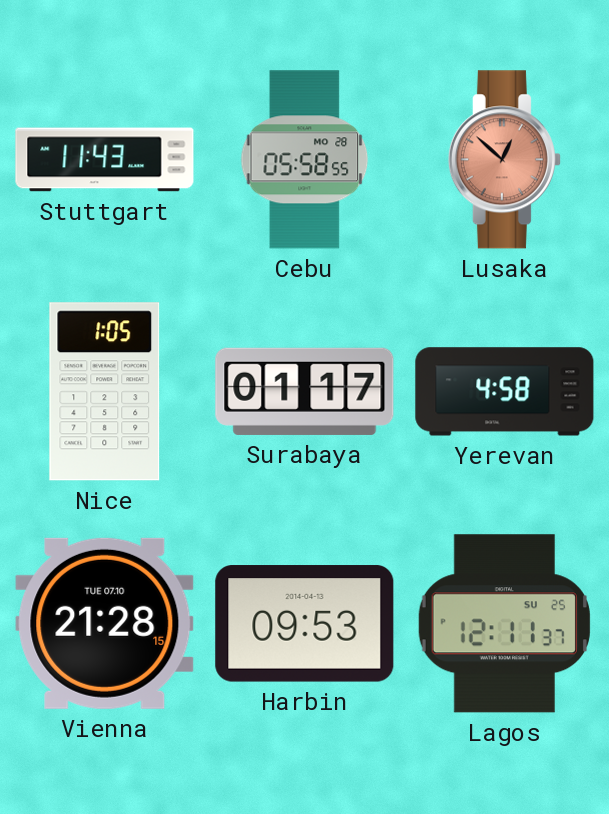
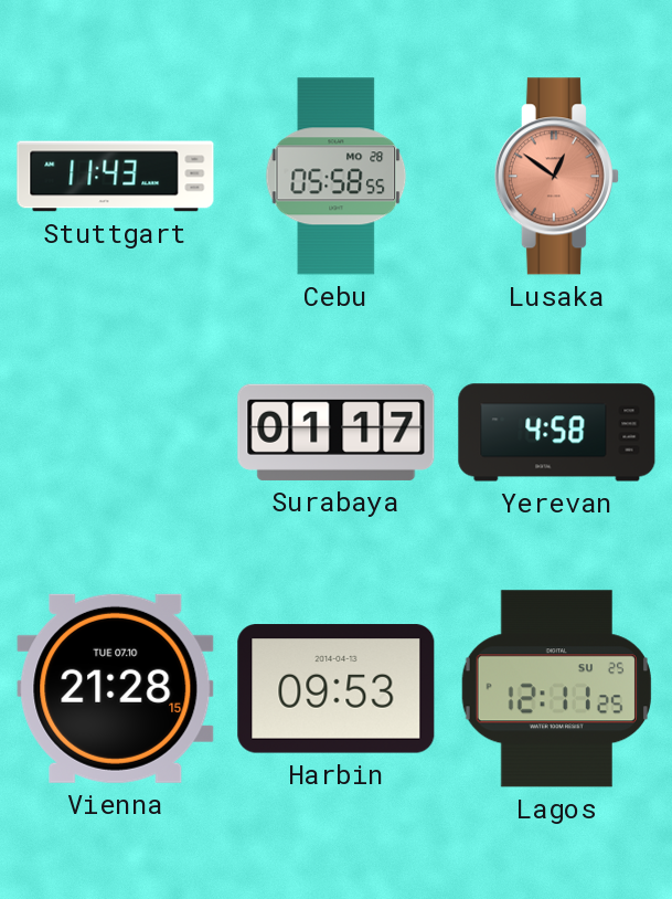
Lusaka: 12:52 -> 12:51
Nice: 1:05 -> none
Lagos: 12:11:37 -> 12:11:25
